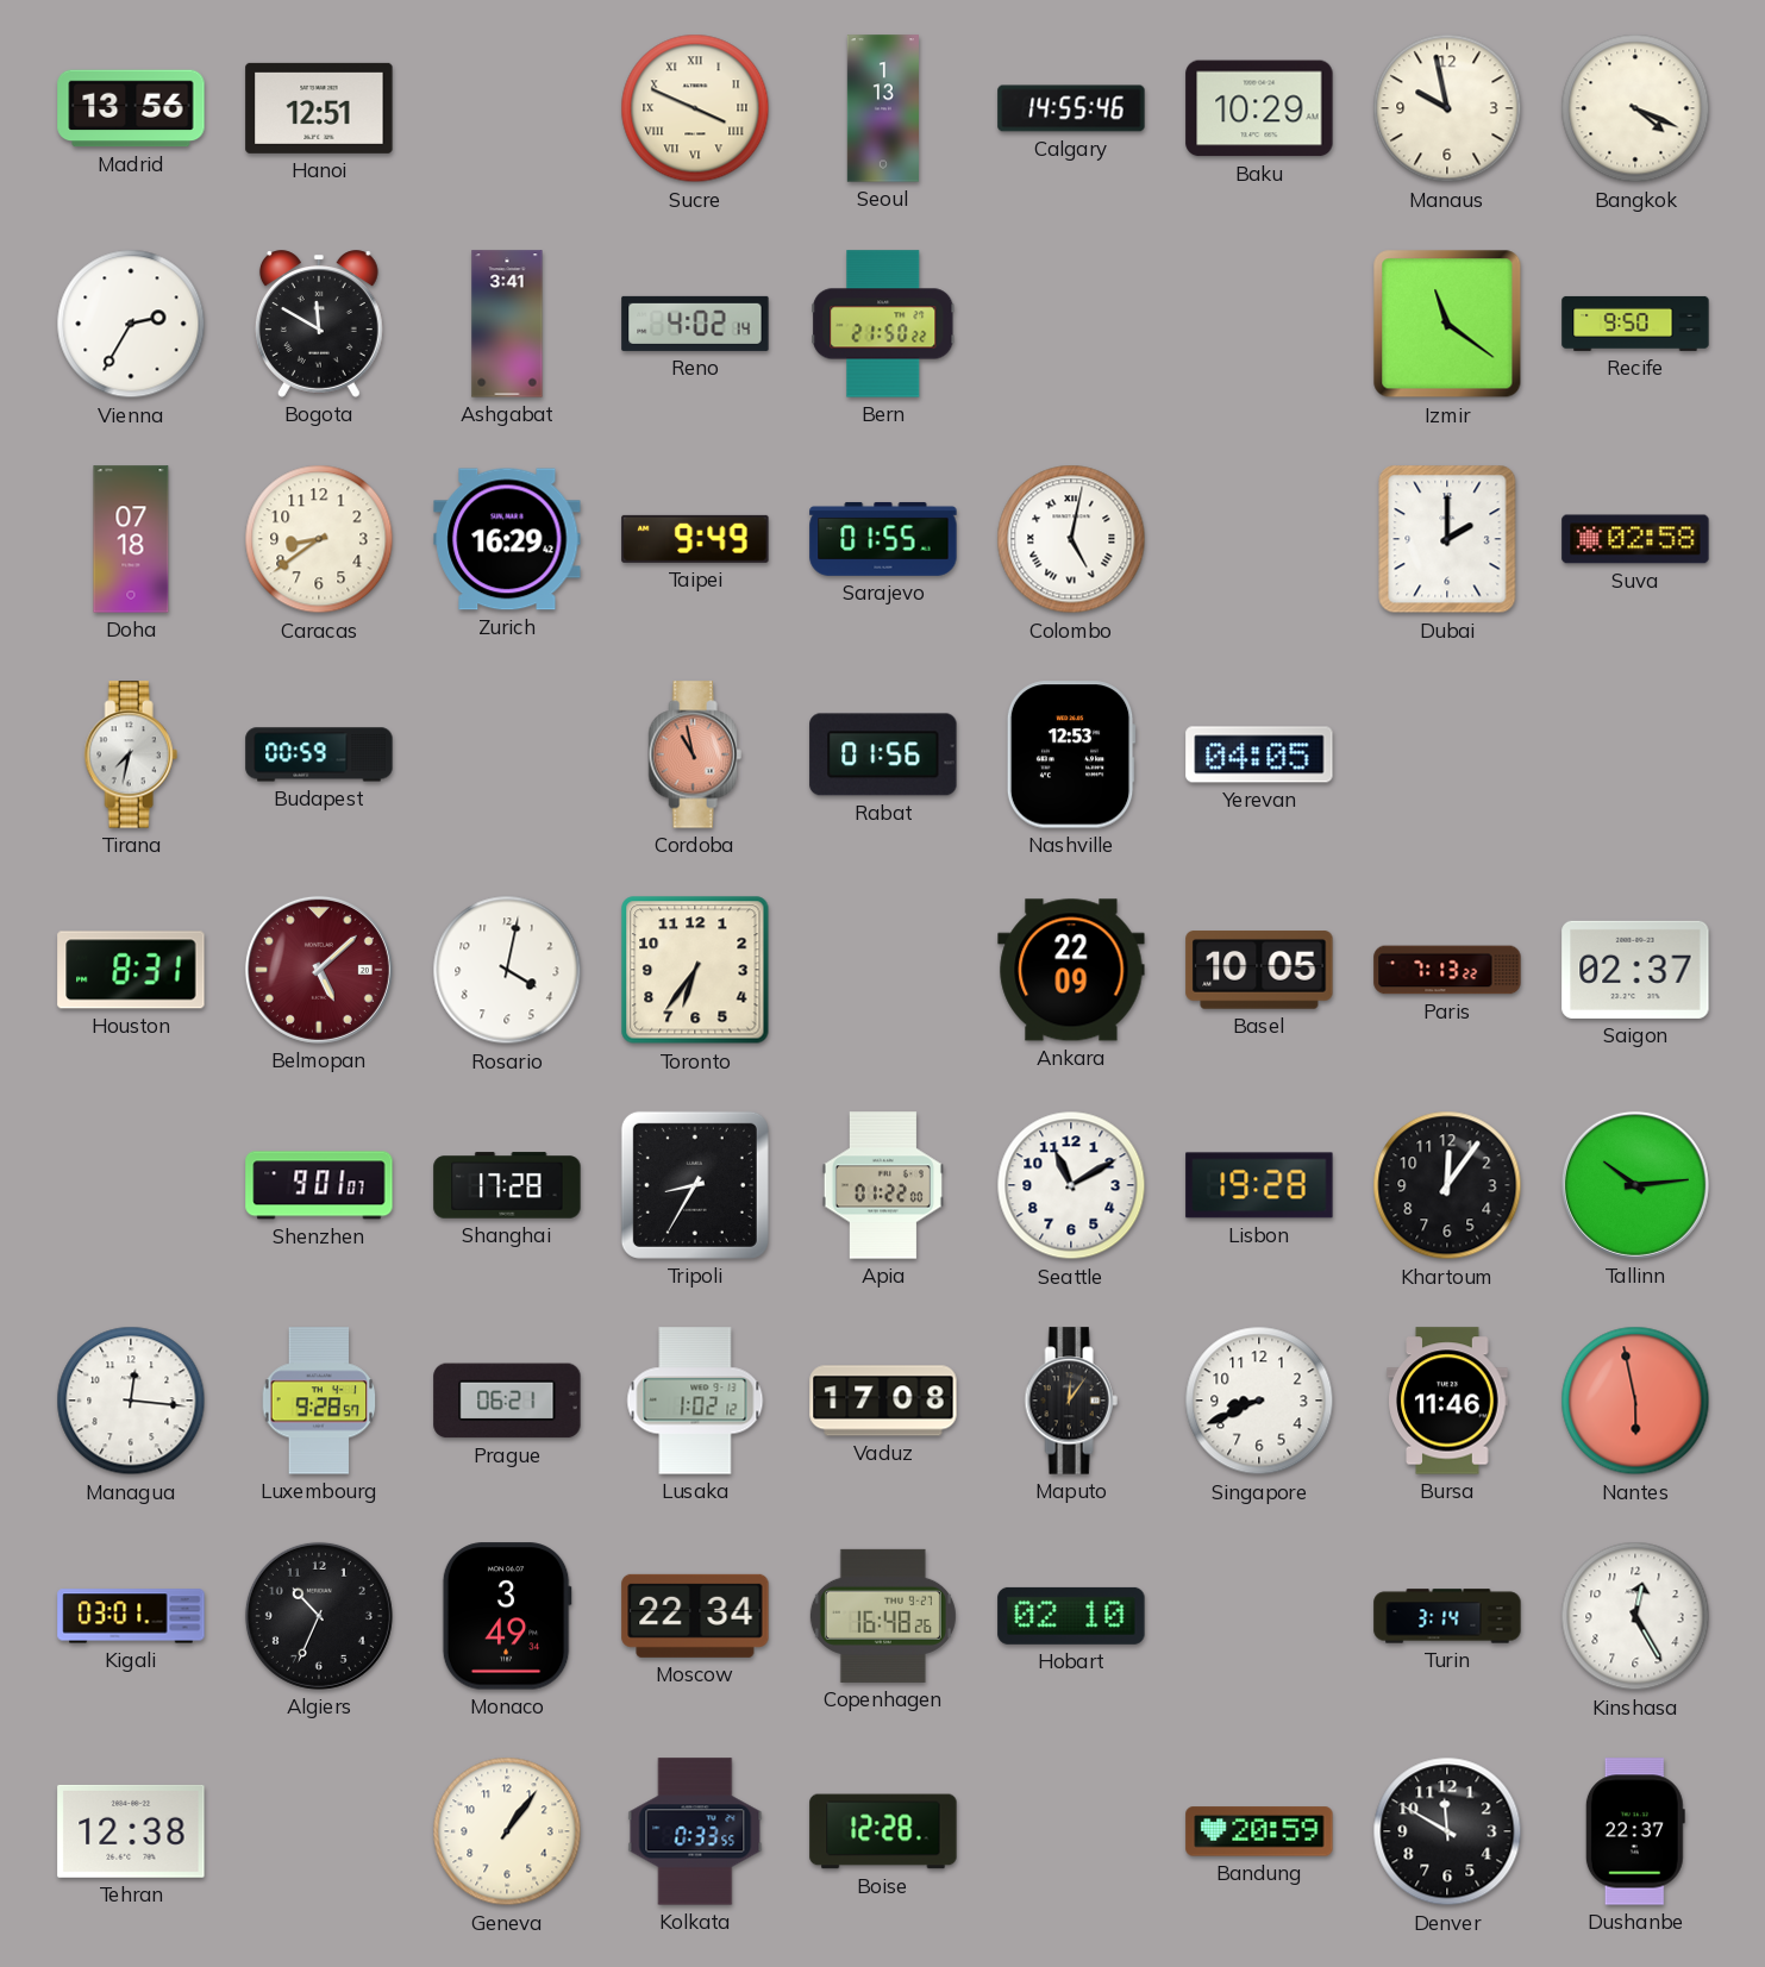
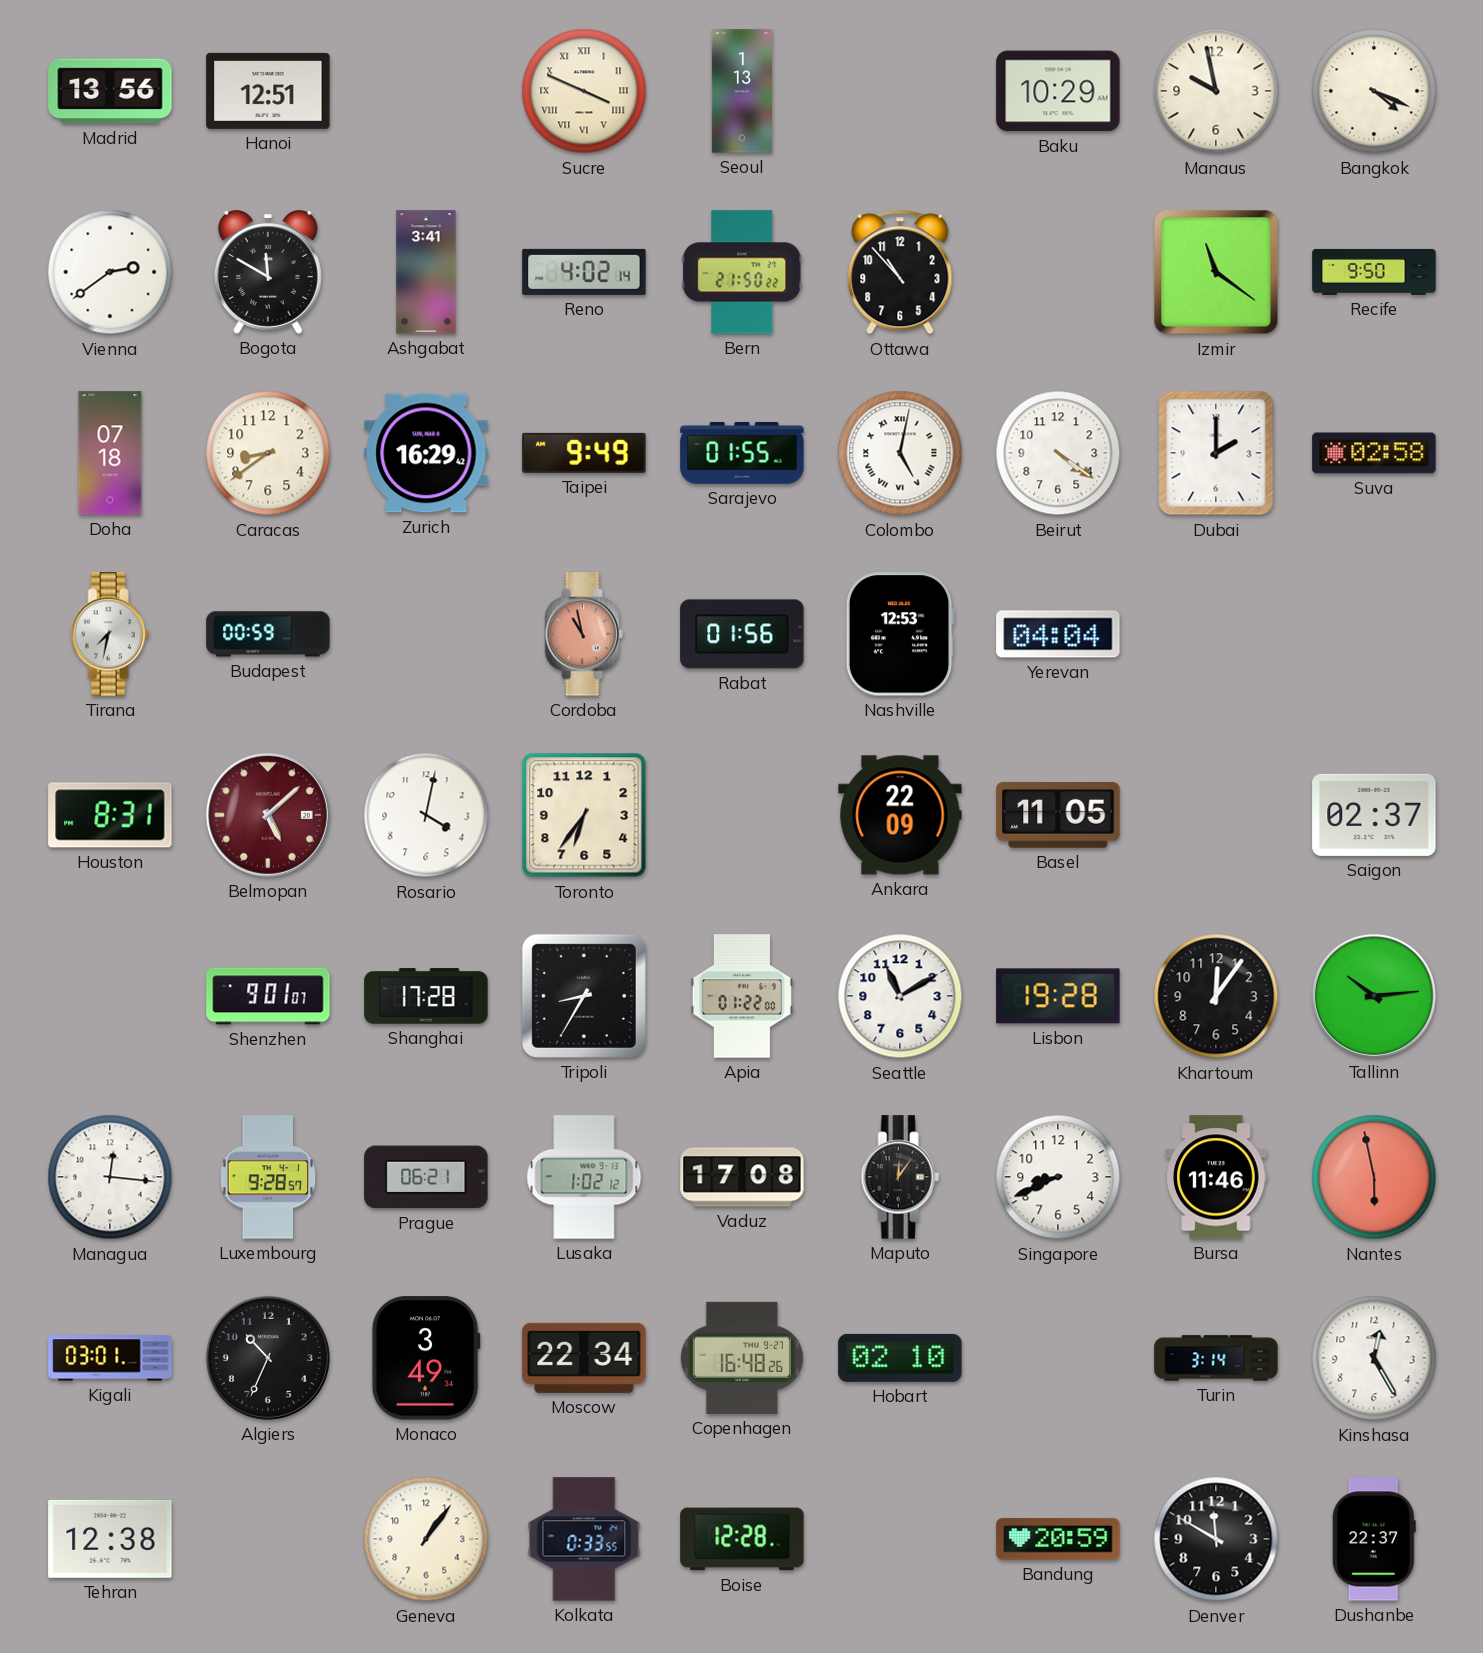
Calgary: 14:55 -> none
Vienna: 2:35 -> 2:39
Ottawa: none -> 10:53
Beirut: none -> 4:21
Yerevan: 04:05 -> 04:04
Basel: 10:05 -> 11:05
Paris: 7:13 -> none
